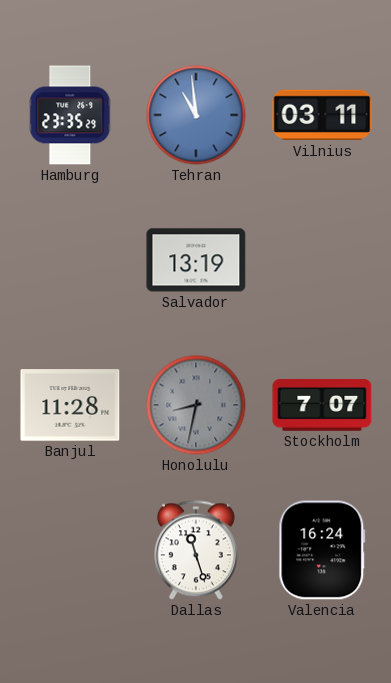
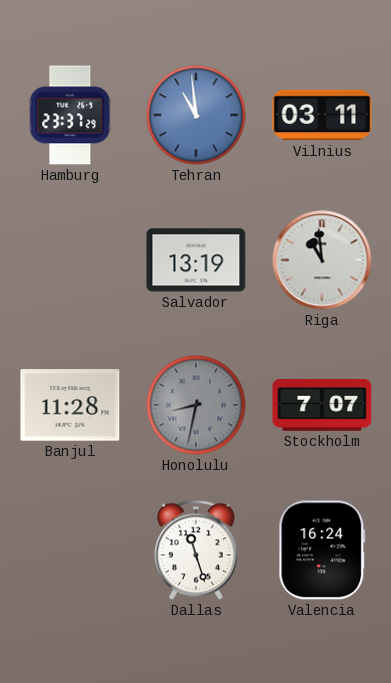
Hamburg: 23:35 -> 23:37
Riga: none -> 10:59
